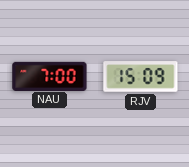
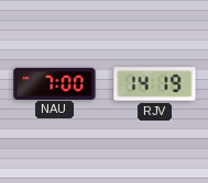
RJV: 15:09 -> 14:19
